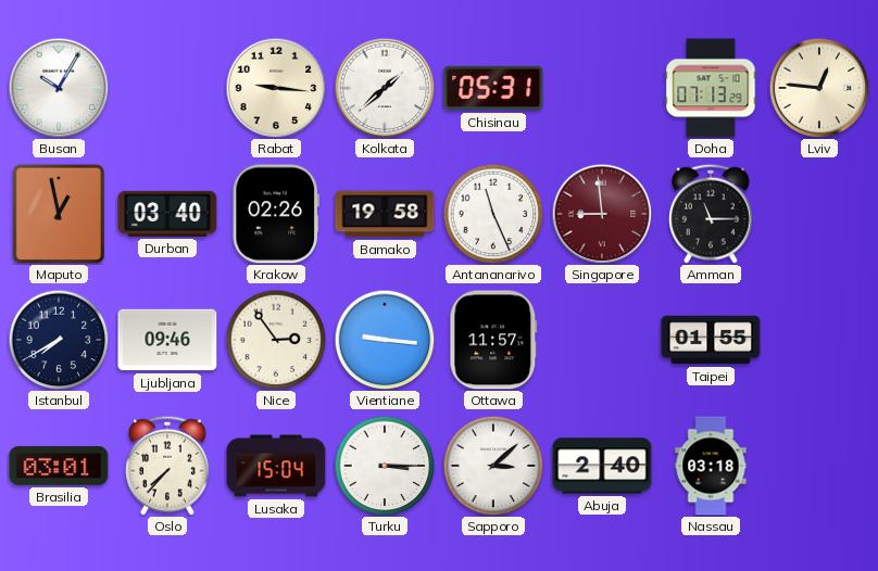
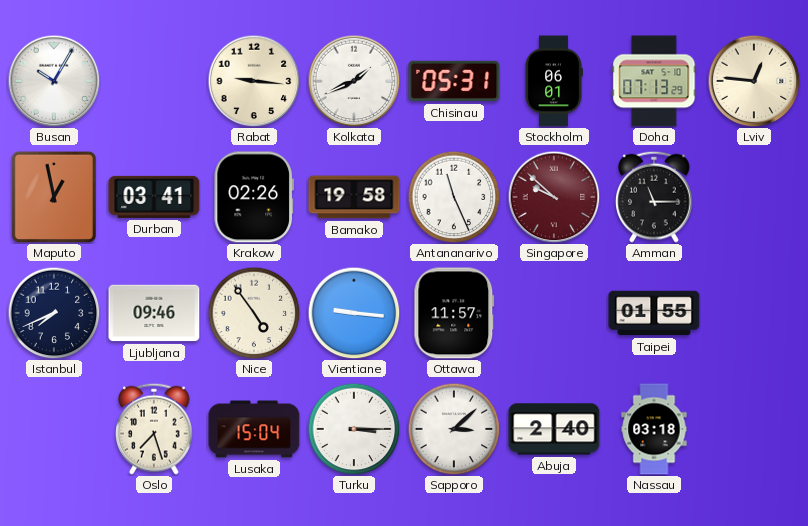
Kolkata: 1:38 -> 1:41
Stockholm: none -> 06:01
Durban: 03:40 -> 03:41
Singapore: 8:59 -> 9:52
Istanbul: 7:40 -> 7:41
Nice: 2:54 -> 4:54
Brasilia: 03:01 -> none
Oslo: 7:37 -> 7:27
